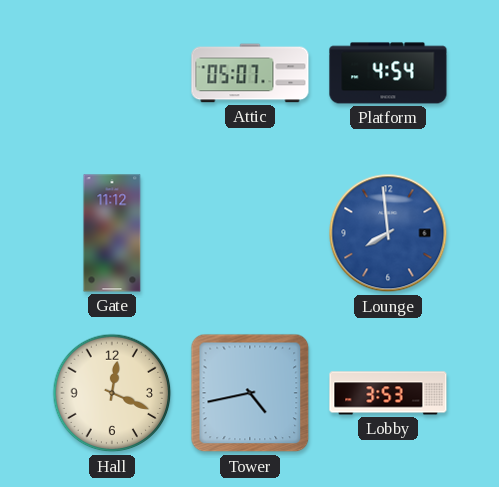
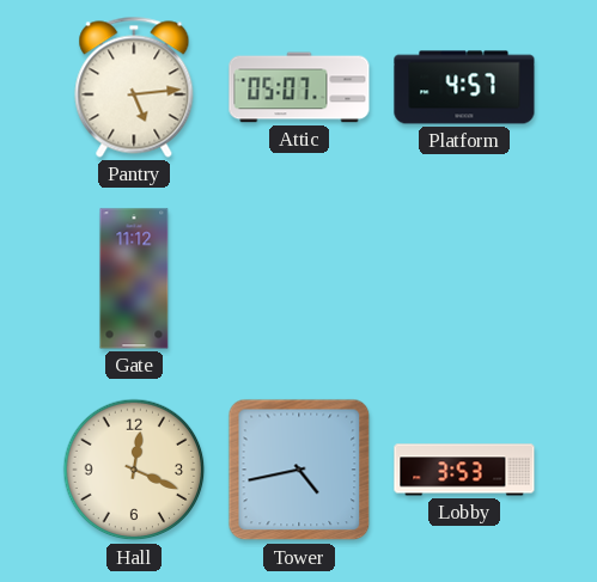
Pantry: none -> 5:14
Platform: 4:54 -> 4:57
Lounge: 7:59 -> none
